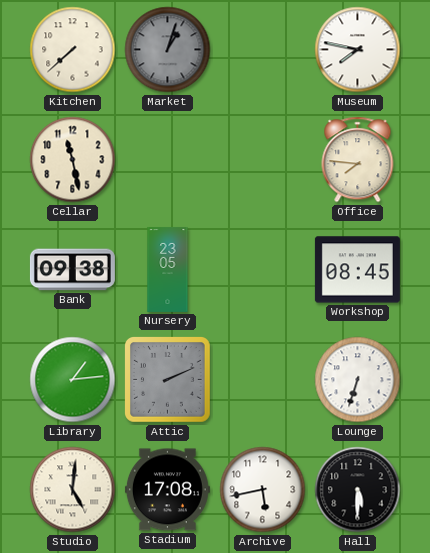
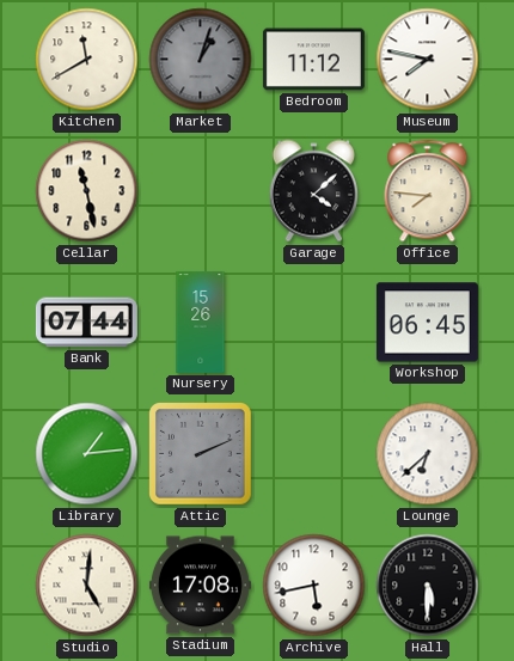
Kitchen: 7:38 -> 11:40
Bedroom: none -> 11:12
Garage: none -> 4:08
Bank: 09:38 -> 07:44
Nursery: 23:05 -> 15:26
Workshop: 08:45 -> 06:45
Lounge: 6:33 -> 6:38
